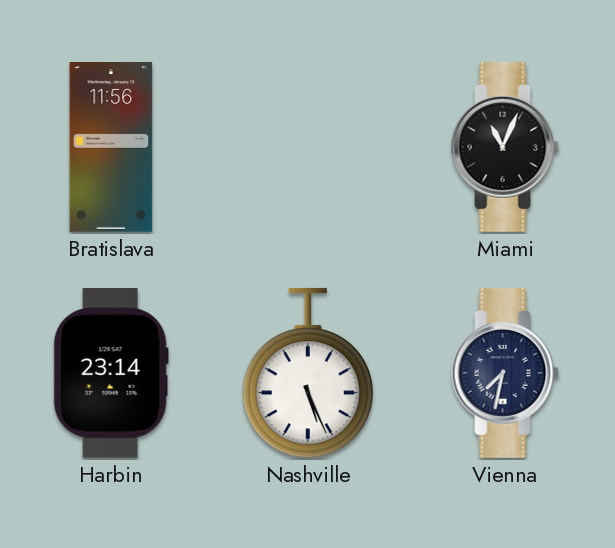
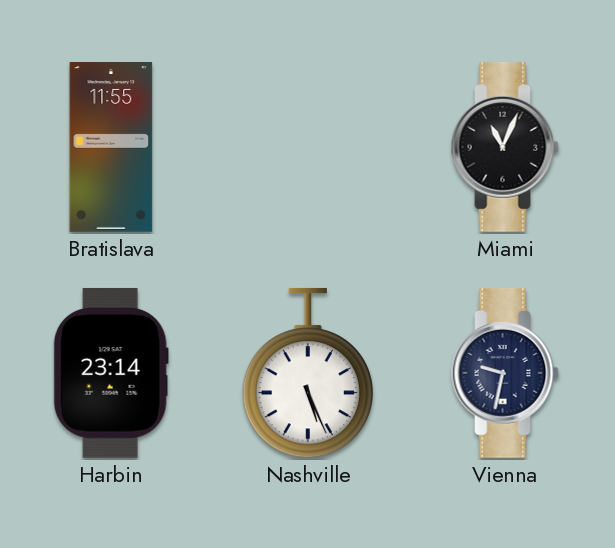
Bratislava: 11:56 -> 11:55
Vienna: 7:32 -> 9:32
